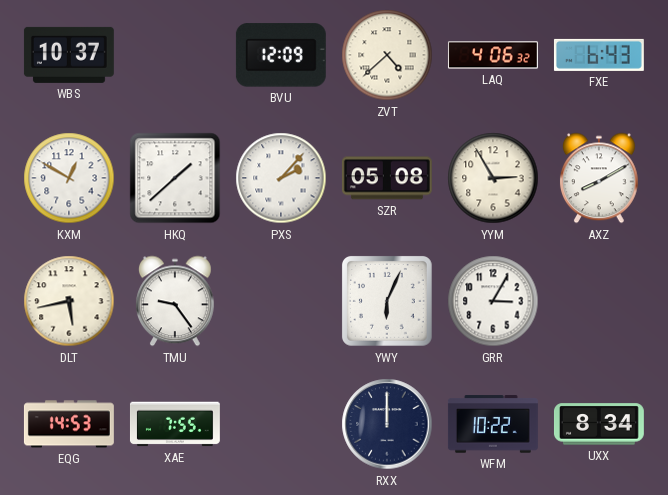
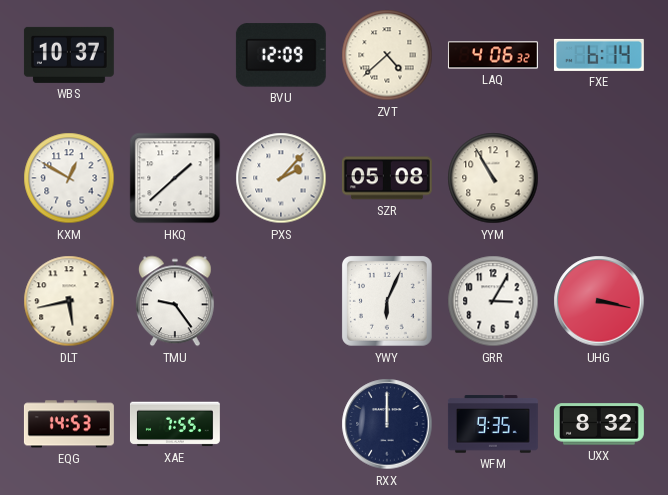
FXE: 6:43 -> 6:14
YYM: 2:55 -> 10:55
AXZ: 8:10 -> none
UHG: none -> 3:17
WFM: 10:22 -> 9:35
UXX: 8:34 -> 8:32
